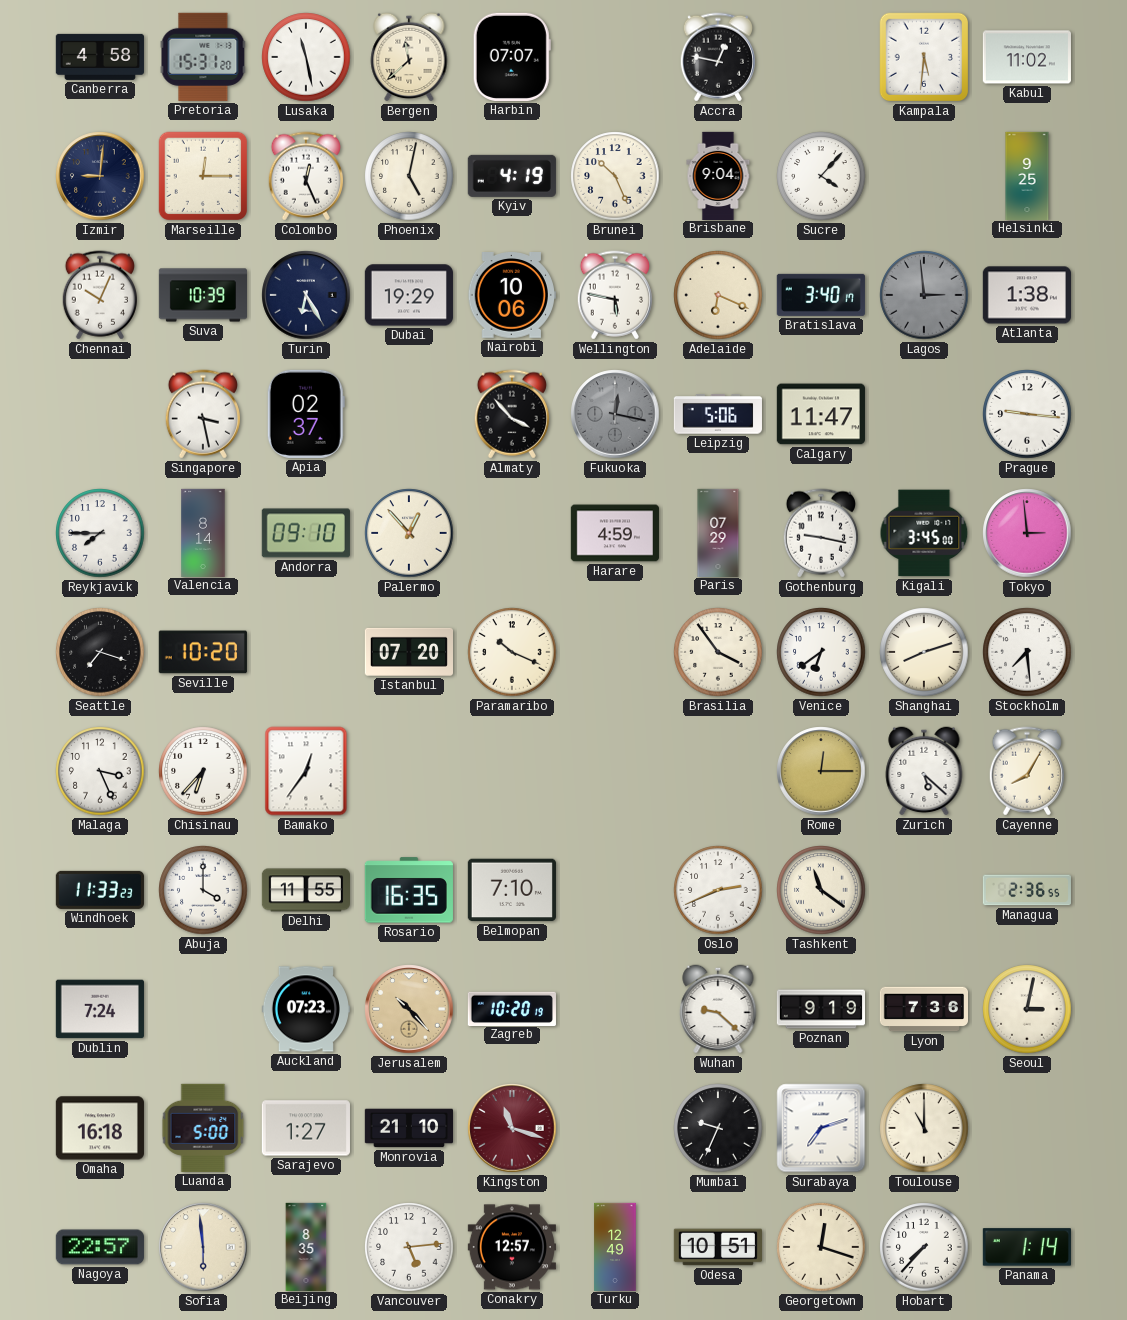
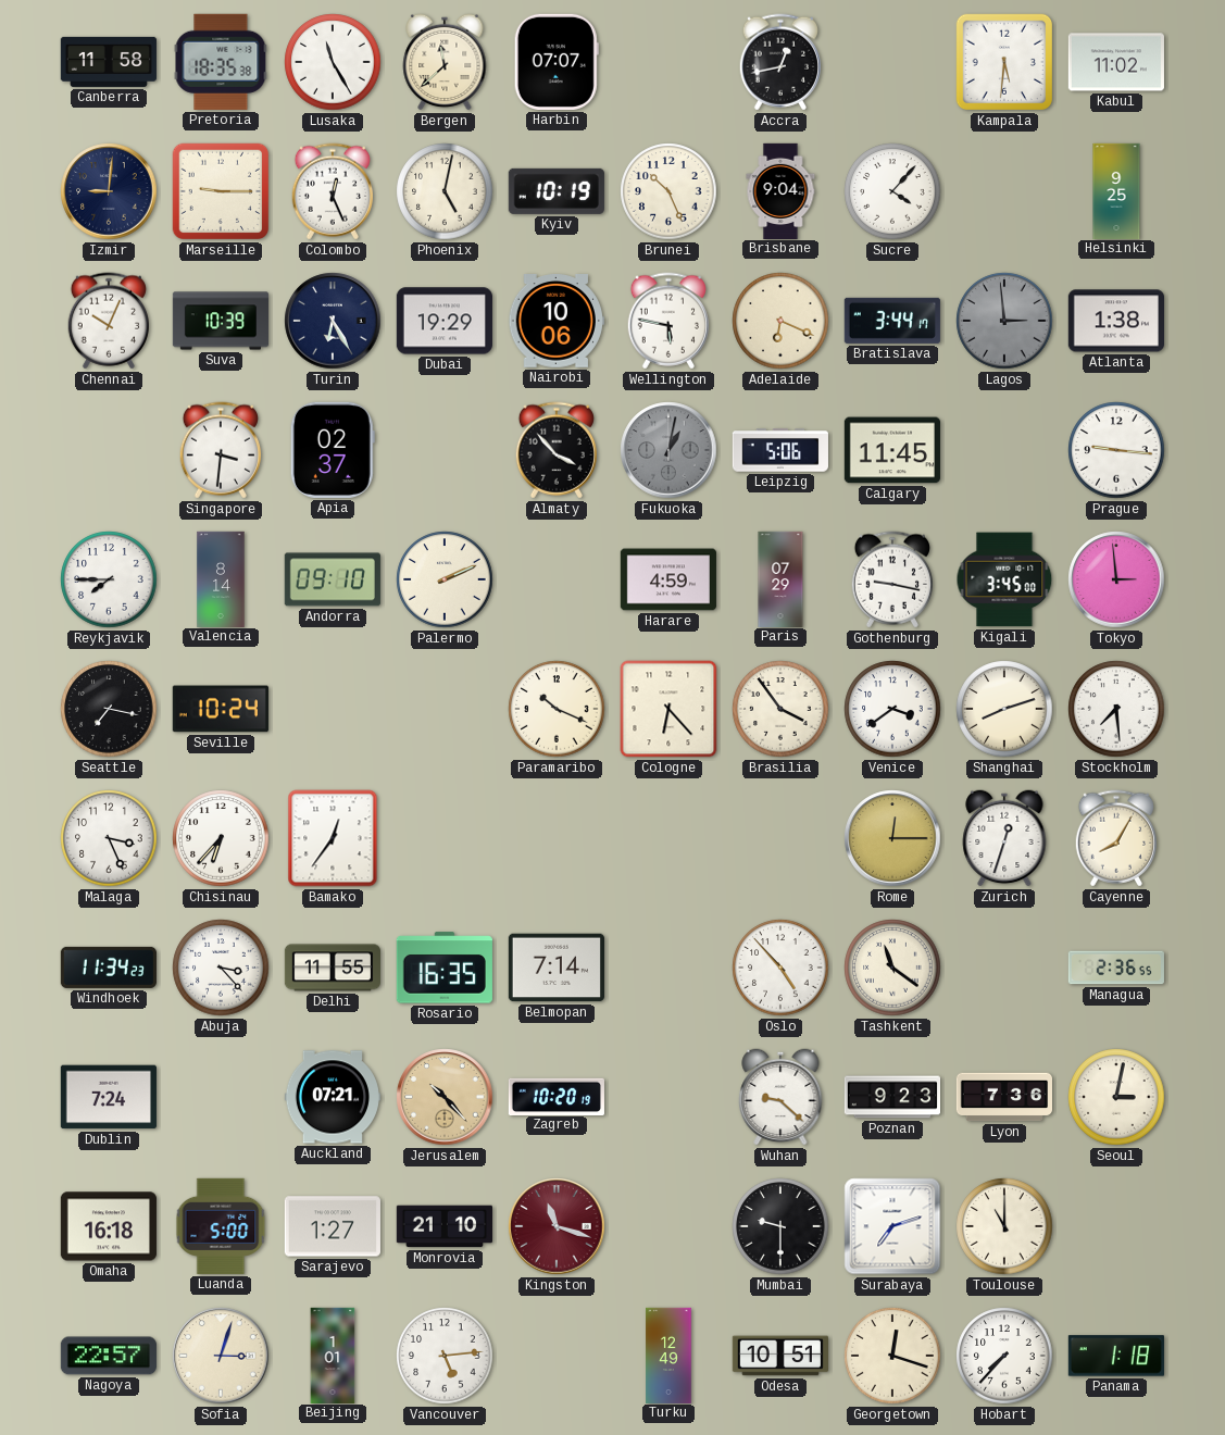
Canberra: 4:58 -> 11:58
Pretoria: 15:31 -> 18:35
Lusaka: 11:28 -> 11:25
Accra: 12:47 -> 12:43
Marseille: 12:15 -> 9:15
Kyiv: 4:19 -> 10:19
Bratislava: 3:40 -> 3:44
Singapore: 3:28 -> 3:31
Fukuoka: 12:17 -> 1:02
Calgary: 11:47 -> 11:45
Palermo: 12:53 -> 2:11
Seattle: 7:18 -> 7:17
Seville: 10:20 -> 10:24
Istanbul: 07:20 -> none
Cologne: none -> 6:23
Venice: 6:39 -> 3:39
Zurich: 5:22 -> 12:33
Windhoek: 11:33 -> 11:34
Abuja: 4:00 -> 3:23
Belmopan: 7:10 -> 7:14
Oslo: 2:41 -> 4:53
Auckland: 07:23 -> 07:21
Poznan: 9:19 -> 9:23
Mumbai: 9:34 -> 9:30
Sofia: 5:59 -> 3:03
Beijing: 8:35 -> 1:01
Conakry: 12:57 -> none
Panama: 1:14 -> 1:18
